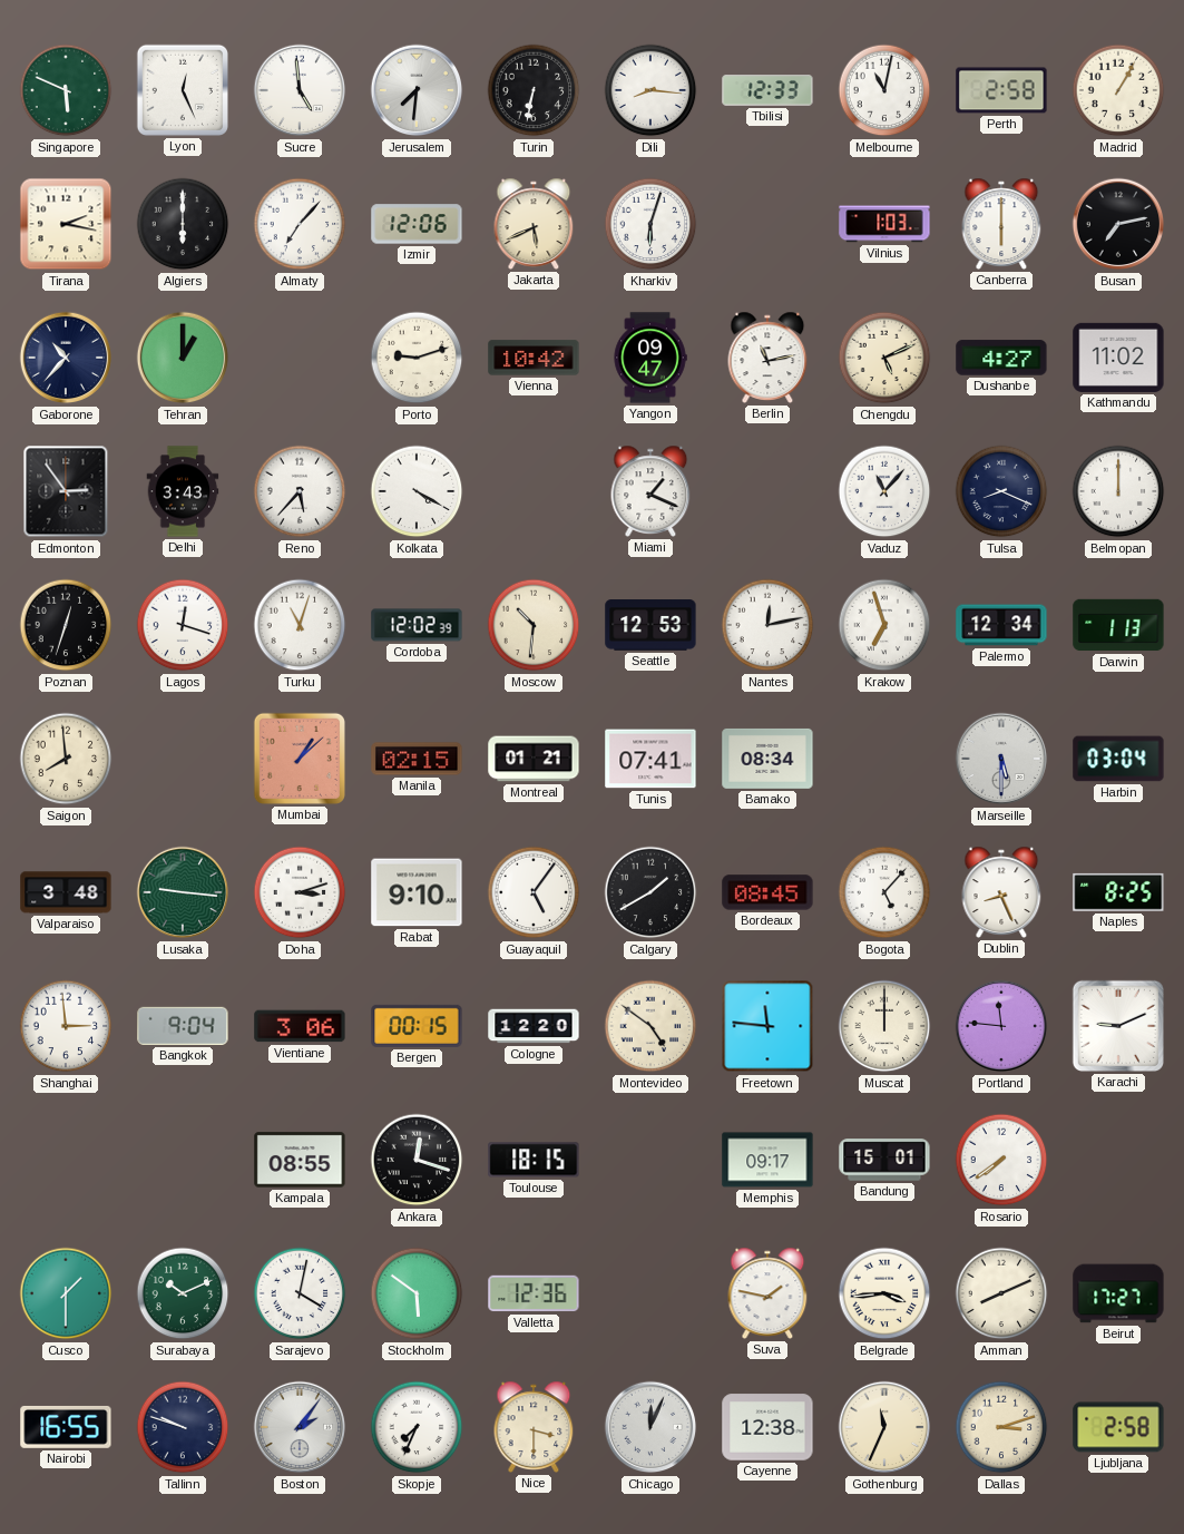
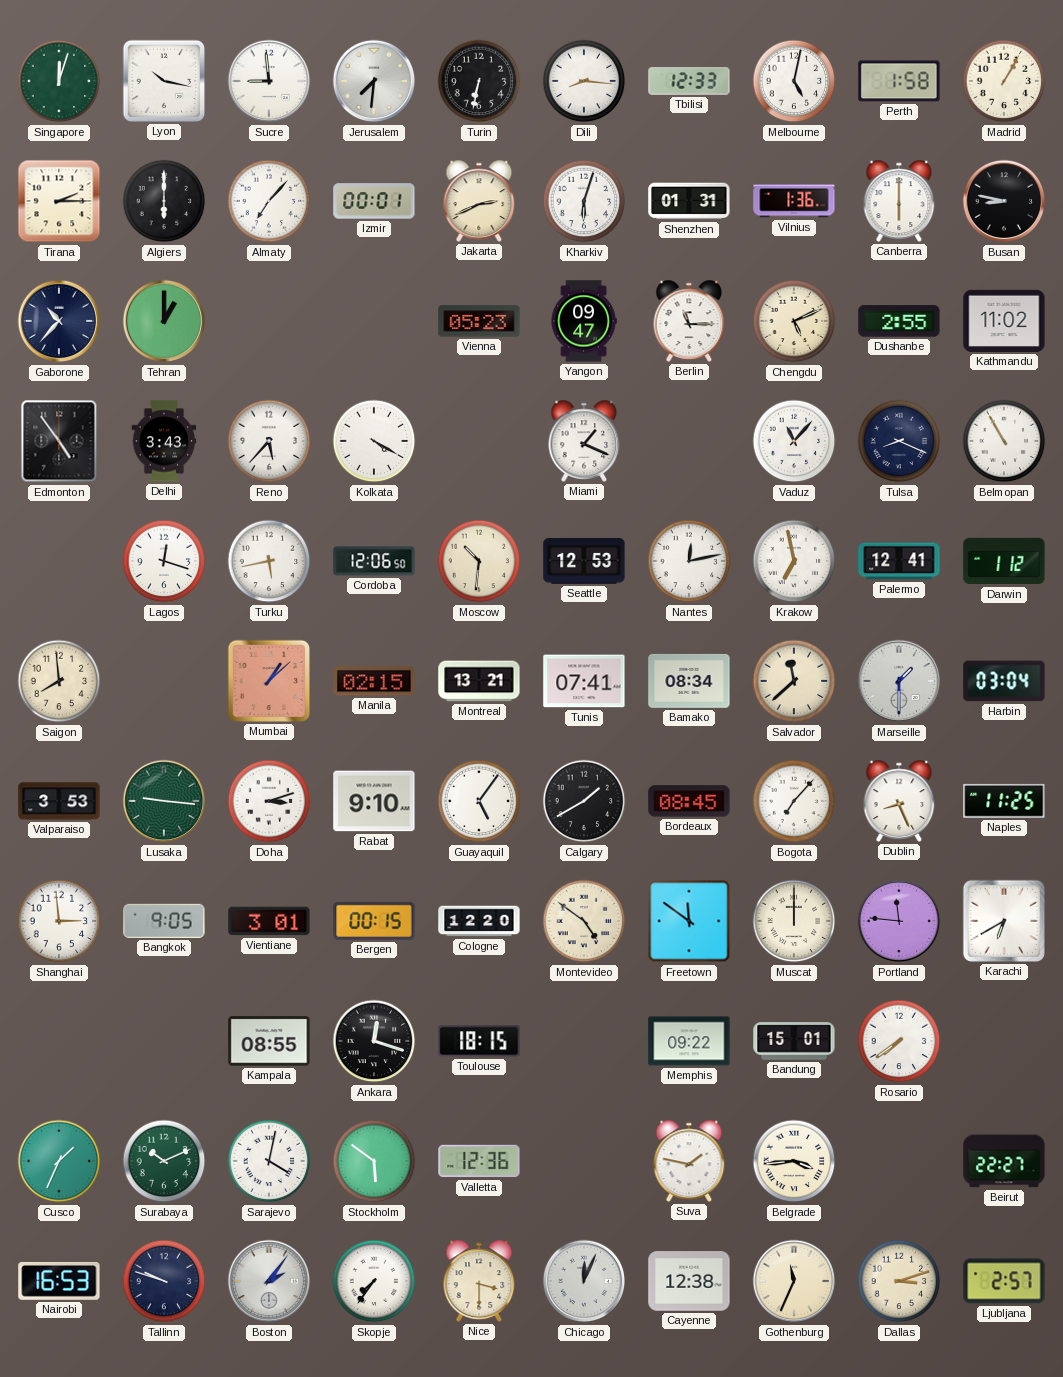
Singapore: 5:49 -> 12:03
Lyon: 12:26 -> 10:17
Sucre: 4:59 -> 8:59
Melbourne: 11:02 -> 5:02
Perth: 2:58 -> 1:58
Tirana: 2:17 -> 2:15
Izmir: 12:06 -> 00:01
Jakarta: 5:41 -> 2:41
Shenzhen: none -> 01:31
Vilnius: 1:03 -> 1:36
Busan: 7:13 -> 8:47
Porto: 9:12 -> none
Vienna: 10:42 -> 05:23
Berlin: 11:13 -> 11:15
Dushanbe: 4:27 -> 2:55
Edmonton: 2:54 -> 4:54
Belmopan: 12:00 -> 10:55
Poznan: 12:33 -> none
Turku: 11:03 -> 5:43
Cordoba: 12:02 -> 12:06
Krakow: 6:57 -> 6:58
Palermo: 12:34 -> 12:41
Darwin: 1:13 -> 1:12
Montreal: 01:21 -> 13:21
Salvador: none -> 11:38
Marseille: 5:30 -> 1:30
Valparaiso: 3:48 -> 3:53
Bogota: 5:07 -> 7:07
Naples: 8:25 -> 11:25
Bangkok: 9:04 -> 9:05
Vientiane: 3:06 -> 3:01
Freetown: 11:46 -> 11:51
Karachi: 9:11 -> 6:40
Memphis: 09:17 -> 09:22
Cusco: 1:30 -> 1:34
Amman: 8:11 -> none
Beirut: 17:27 -> 22:27
Nairobi: 16:55 -> 16:53
Skopje: 7:34 -> 7:36
Ljubljana: 2:58 -> 2:57
